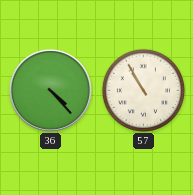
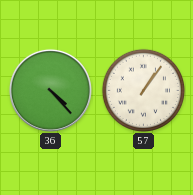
57: 10:55 -> 1:06
